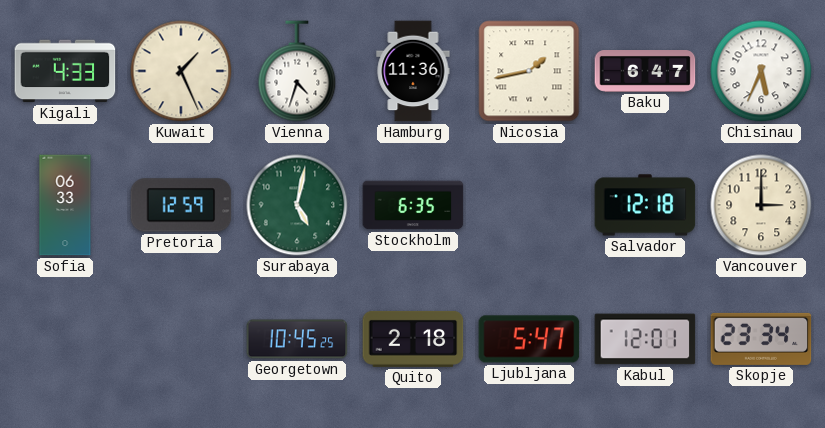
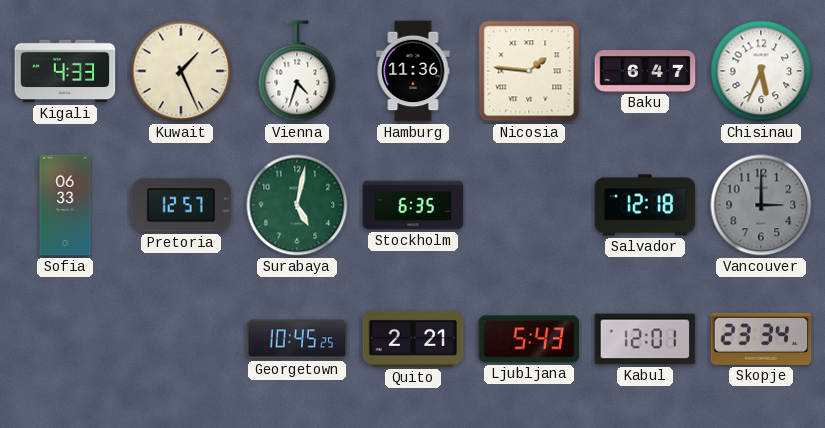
Nicosia: 1:43 -> 1:46
Pretoria: 12:59 -> 12:57
Vancouver dial: cream -> grey
Quito: 2:18 -> 2:21
Ljubljana: 5:47 -> 5:43
